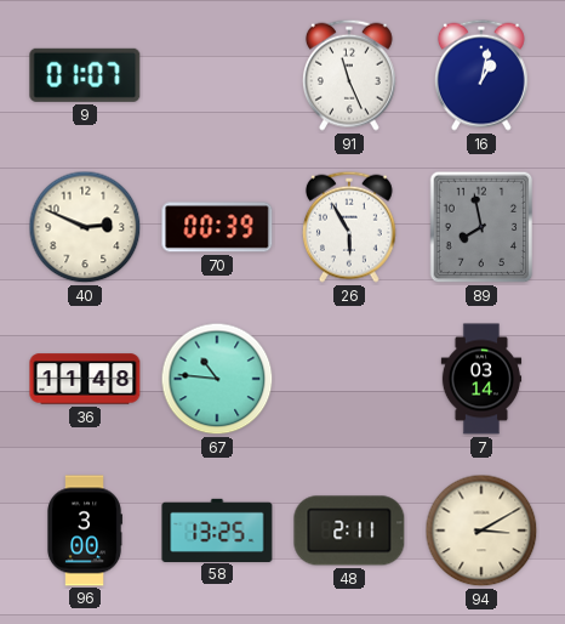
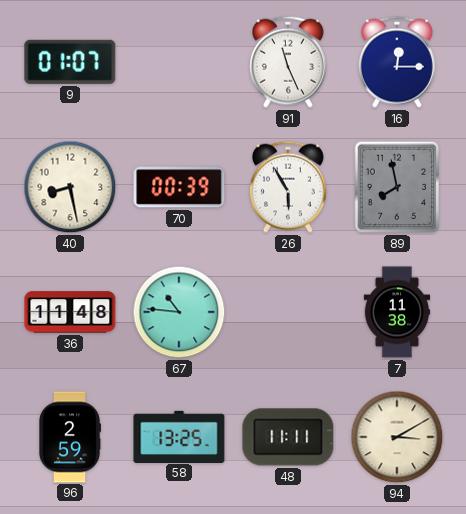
16: 1:02 -> 12:15
40: 2:49 -> 8:28
7: 03:14 -> 11:38
96: 3:00 -> 2:59
48: 2:11 -> 11:11
